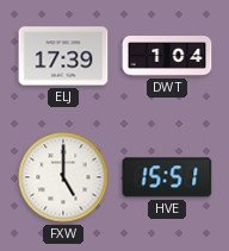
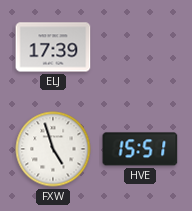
DWT: 1:04 -> none
FXW: 5:00 -> 4:57
